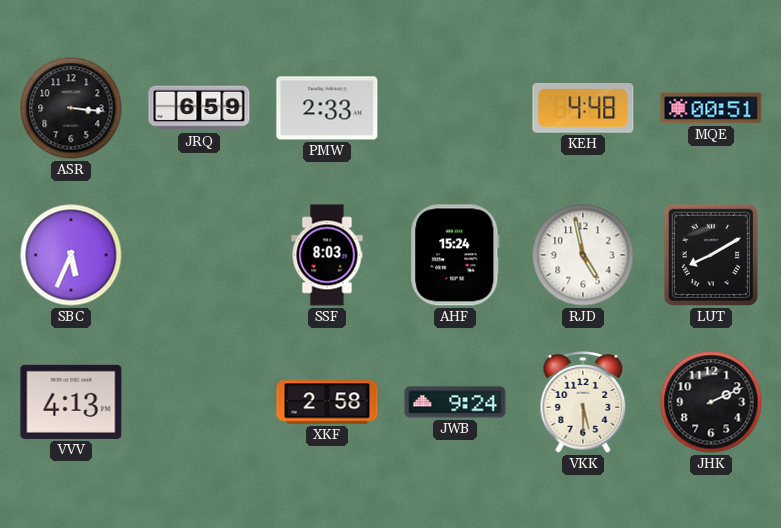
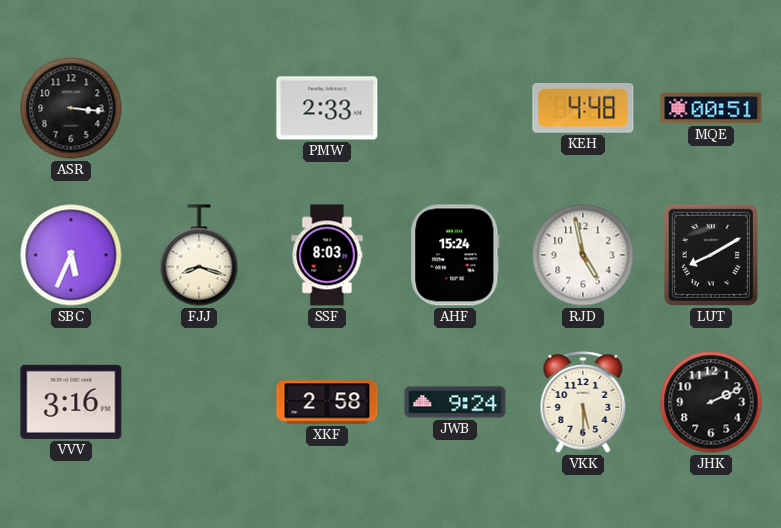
JRQ: 6:59 -> none
FJJ: none -> 8:18
VVV: 4:13 -> 3:16
